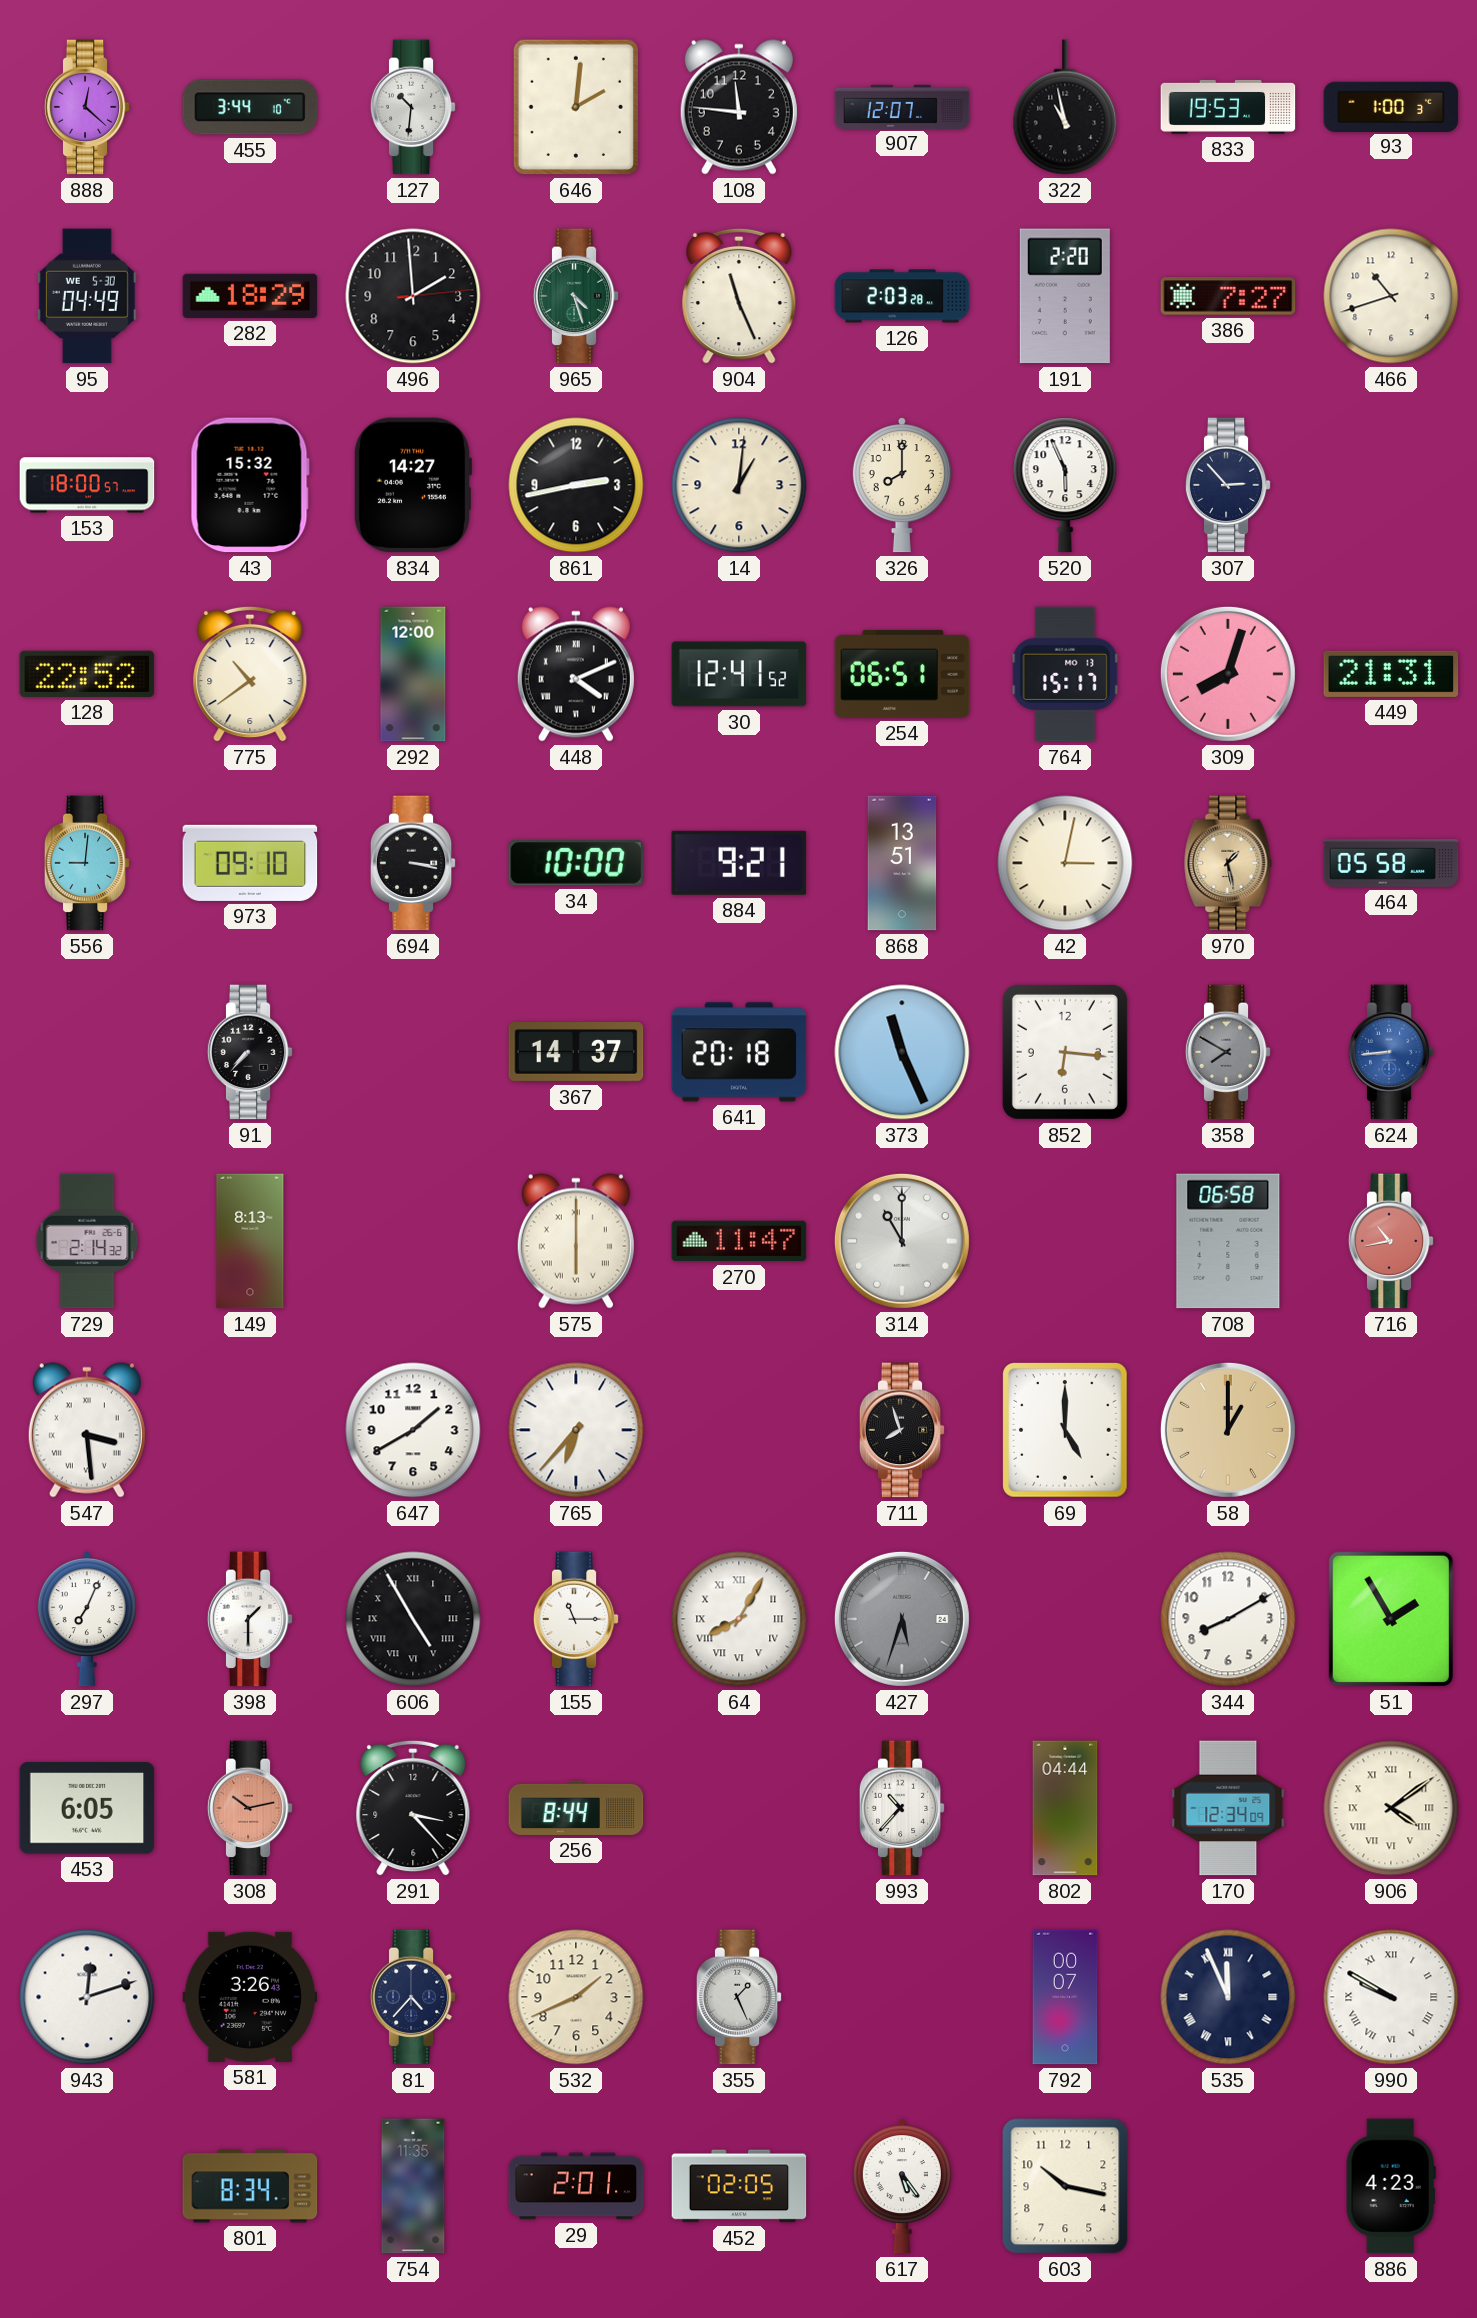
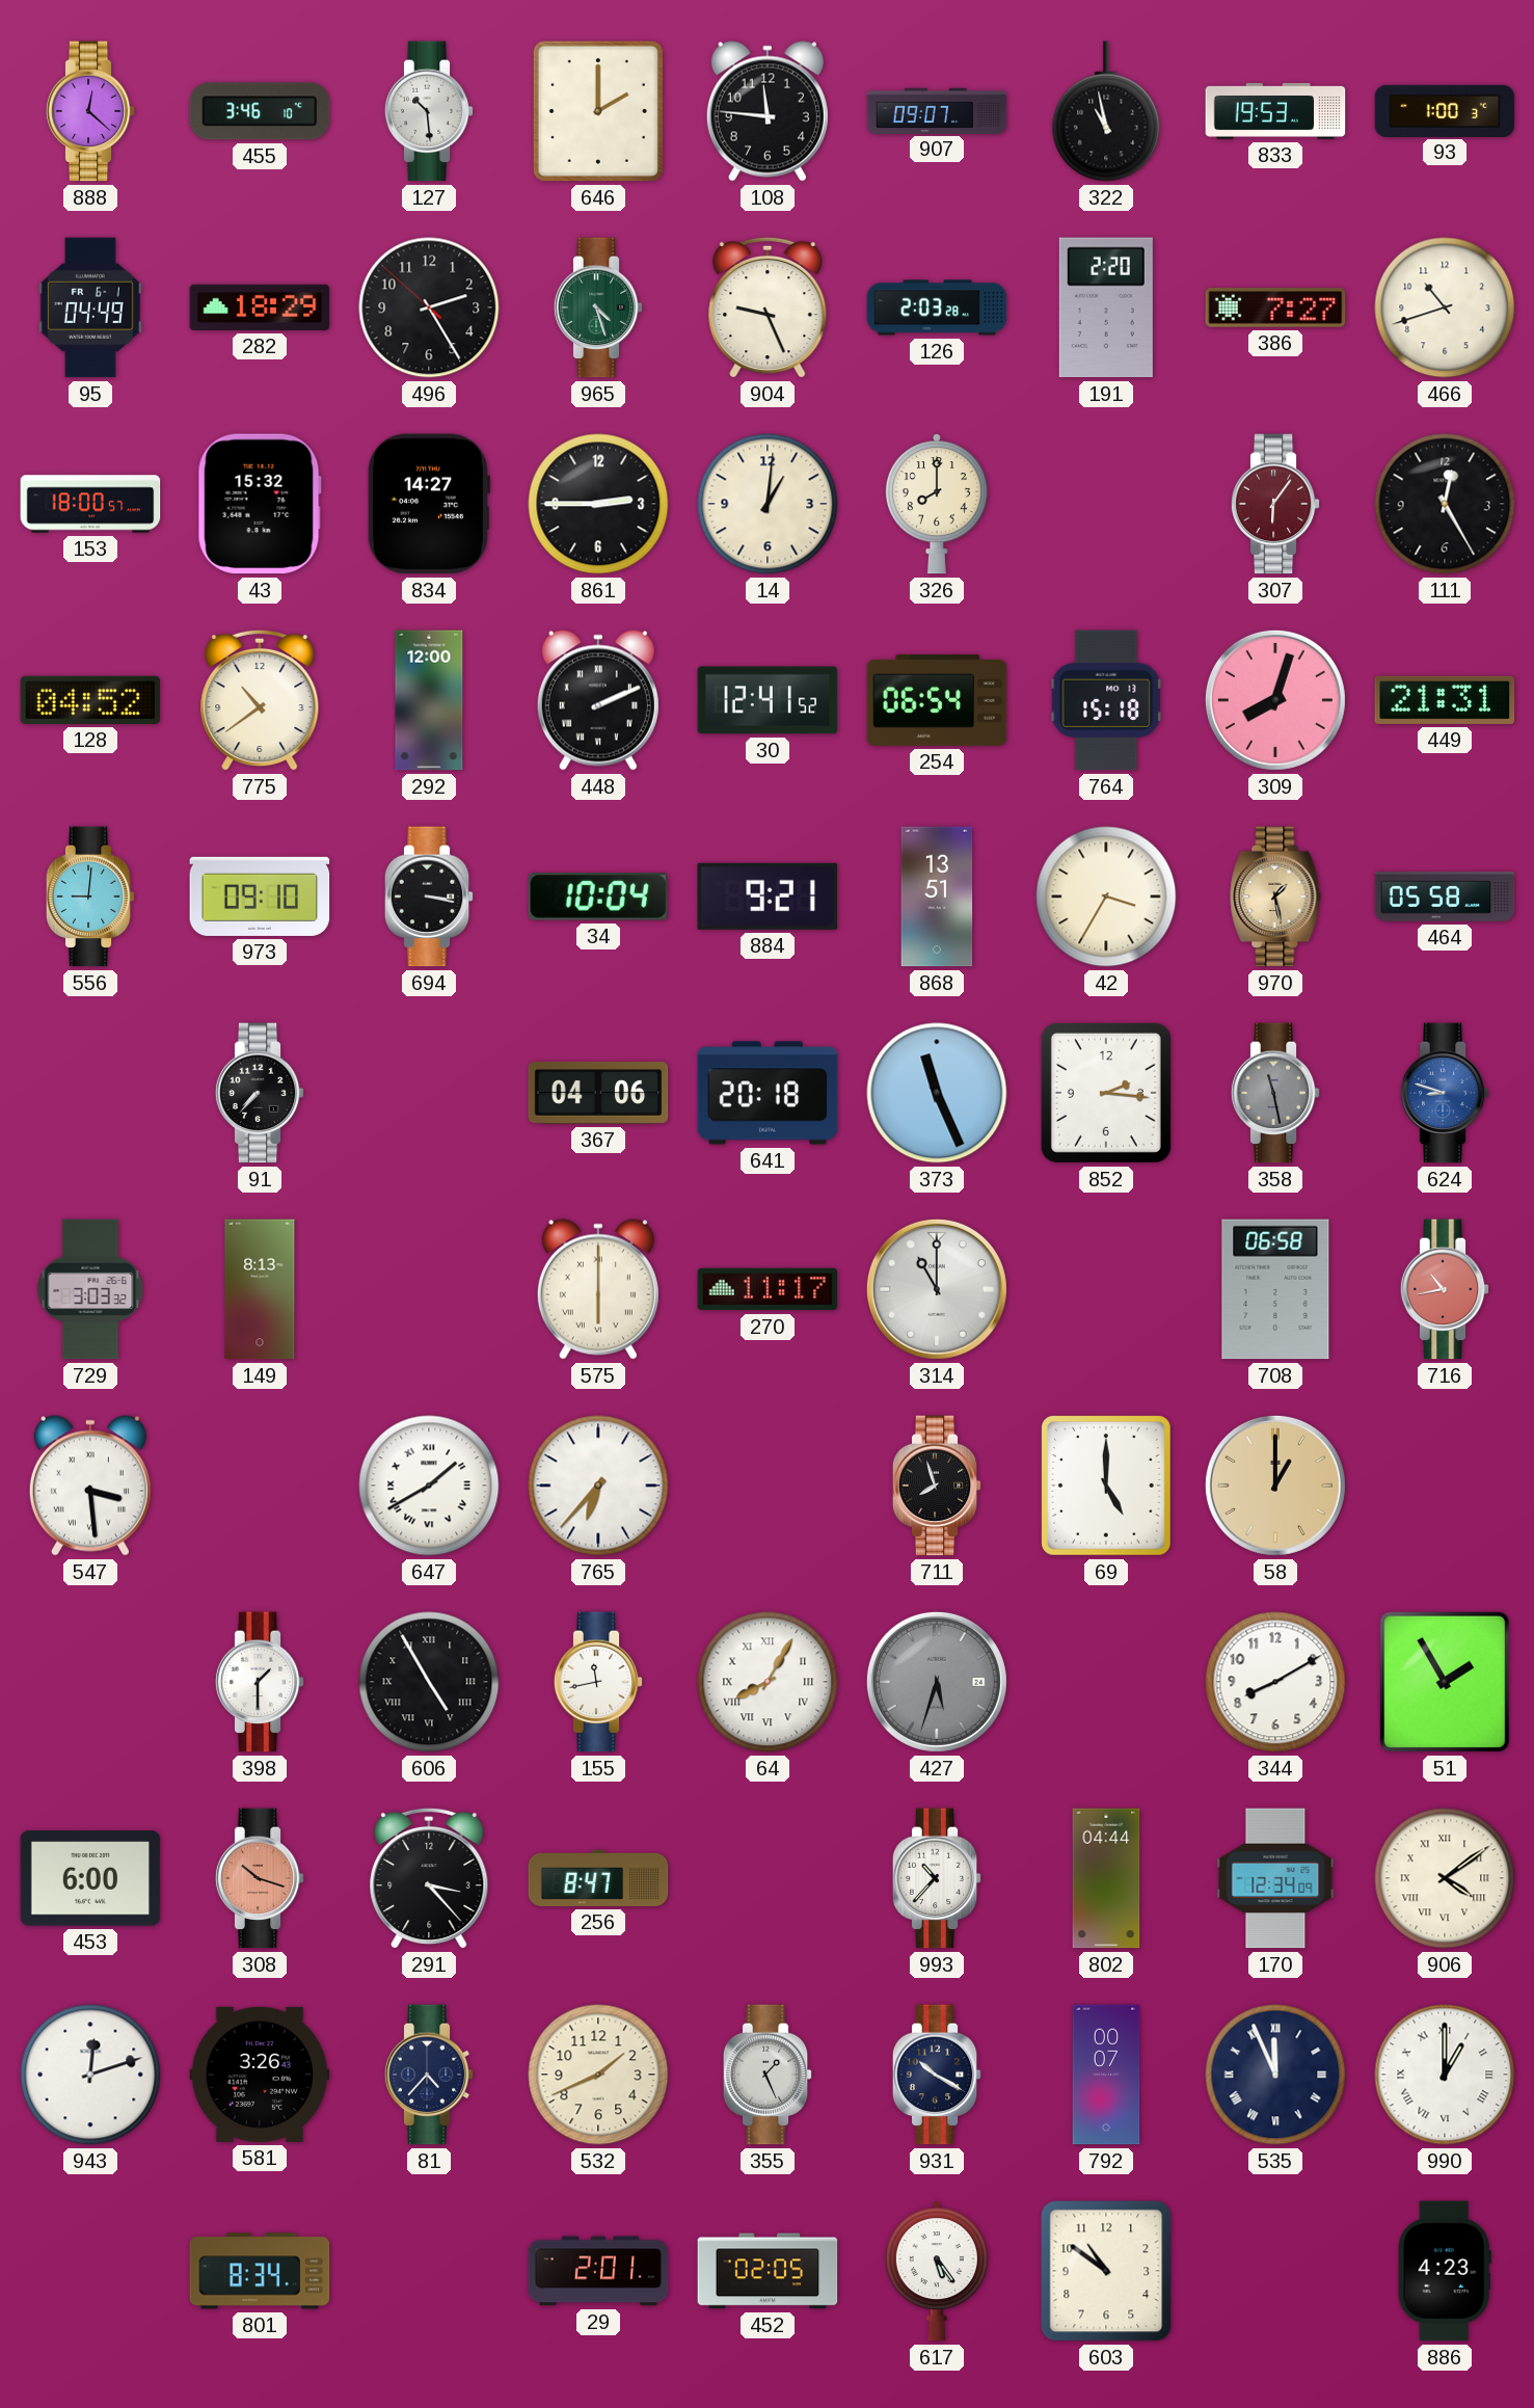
455: 3:44 -> 3:46
127: 10:31 -> 10:29
646: 2:01 -> 2:00
907: 12:07 -> 09:07
95 date: WE 5-30 -> FR 6-1
496: 1:59 -> 2:24
904: 11:26 -> 9:26
861: 2:43 -> 2:45
520: 5:56 -> none
307: 2:53 -> 6:06
307 dial: navy -> burgundy
111: none -> 12:25
128: 22:52 -> 04:52
448: 4:11 -> 2:11
254: 06:51 -> 06:54
764: 15:17 -> 15:18
34: 10:00 -> 10:04
42: 3:02 -> 3:35
367: 14:37 -> 04:06
852: 6:16 -> 2:16
358: 7:50 -> 11:28
624: 8:44 -> 8:48
729: 2:14 -> 3:03
270: 11:47 -> 11:17
647 numerals: Arabic -> Roman
297: 7:04 -> none
155: 11:15 -> 11:43
453: 6:05 -> 6:00
308: 10:13 -> 10:18
256: 8:44 -> 8:47
931: none -> 10:20
990: 9:50 -> 1:00
754: 11:35 -> none
603: 10:17 -> 10:51
